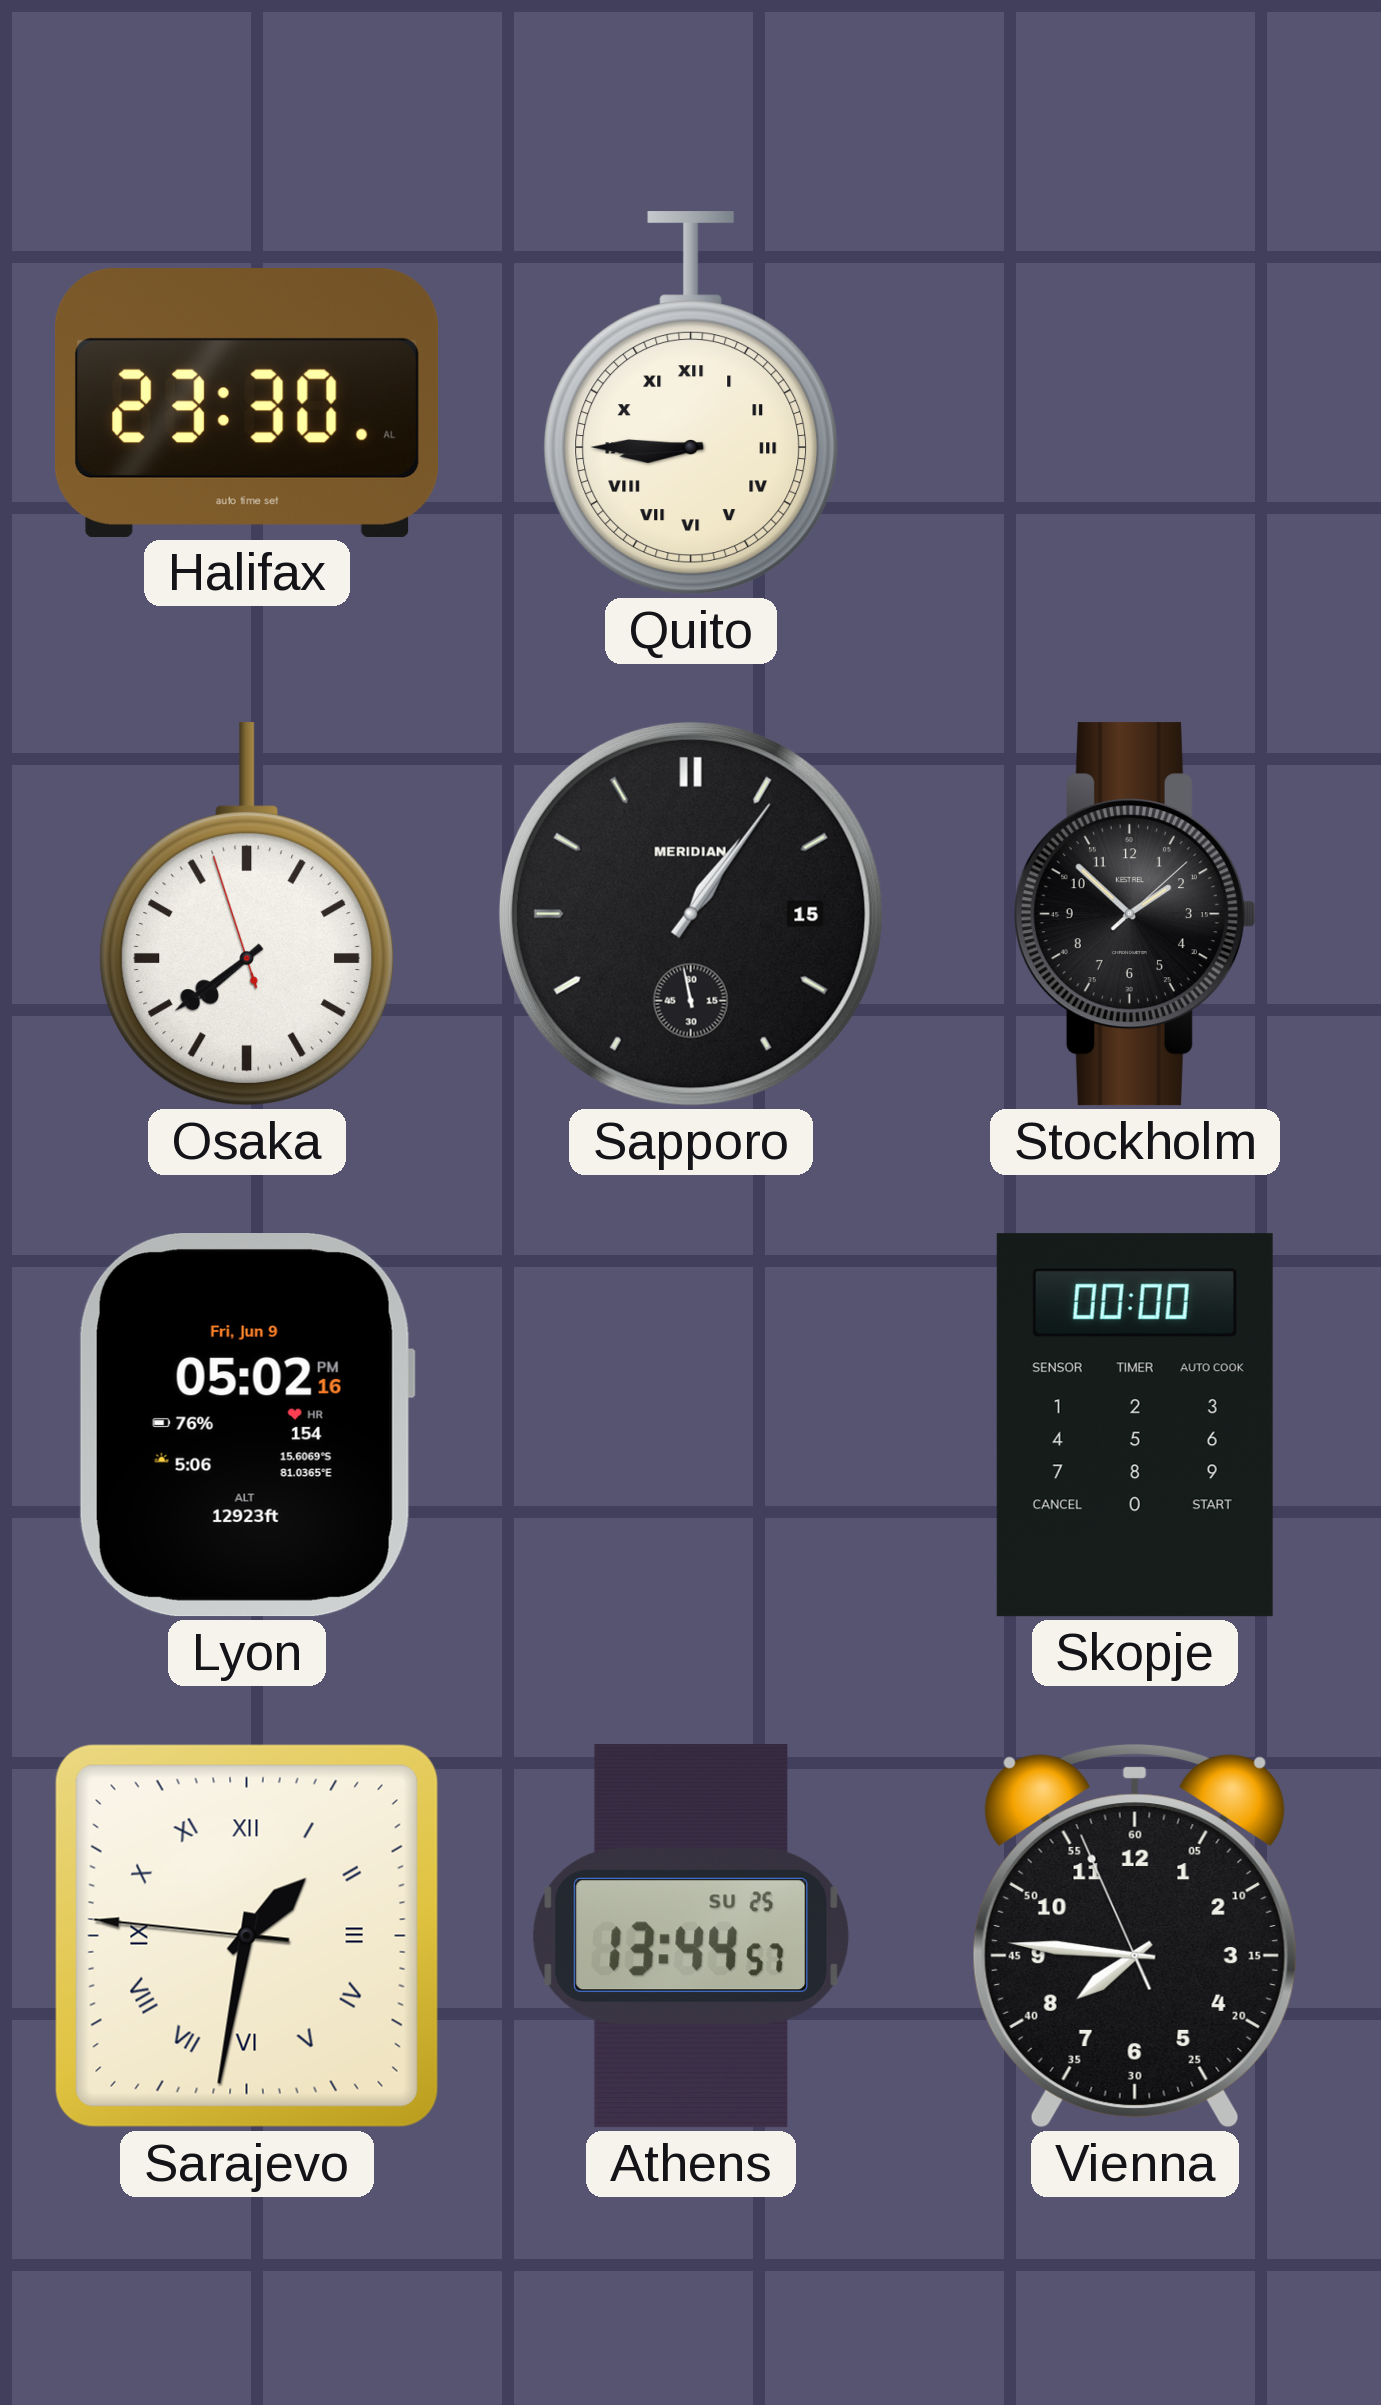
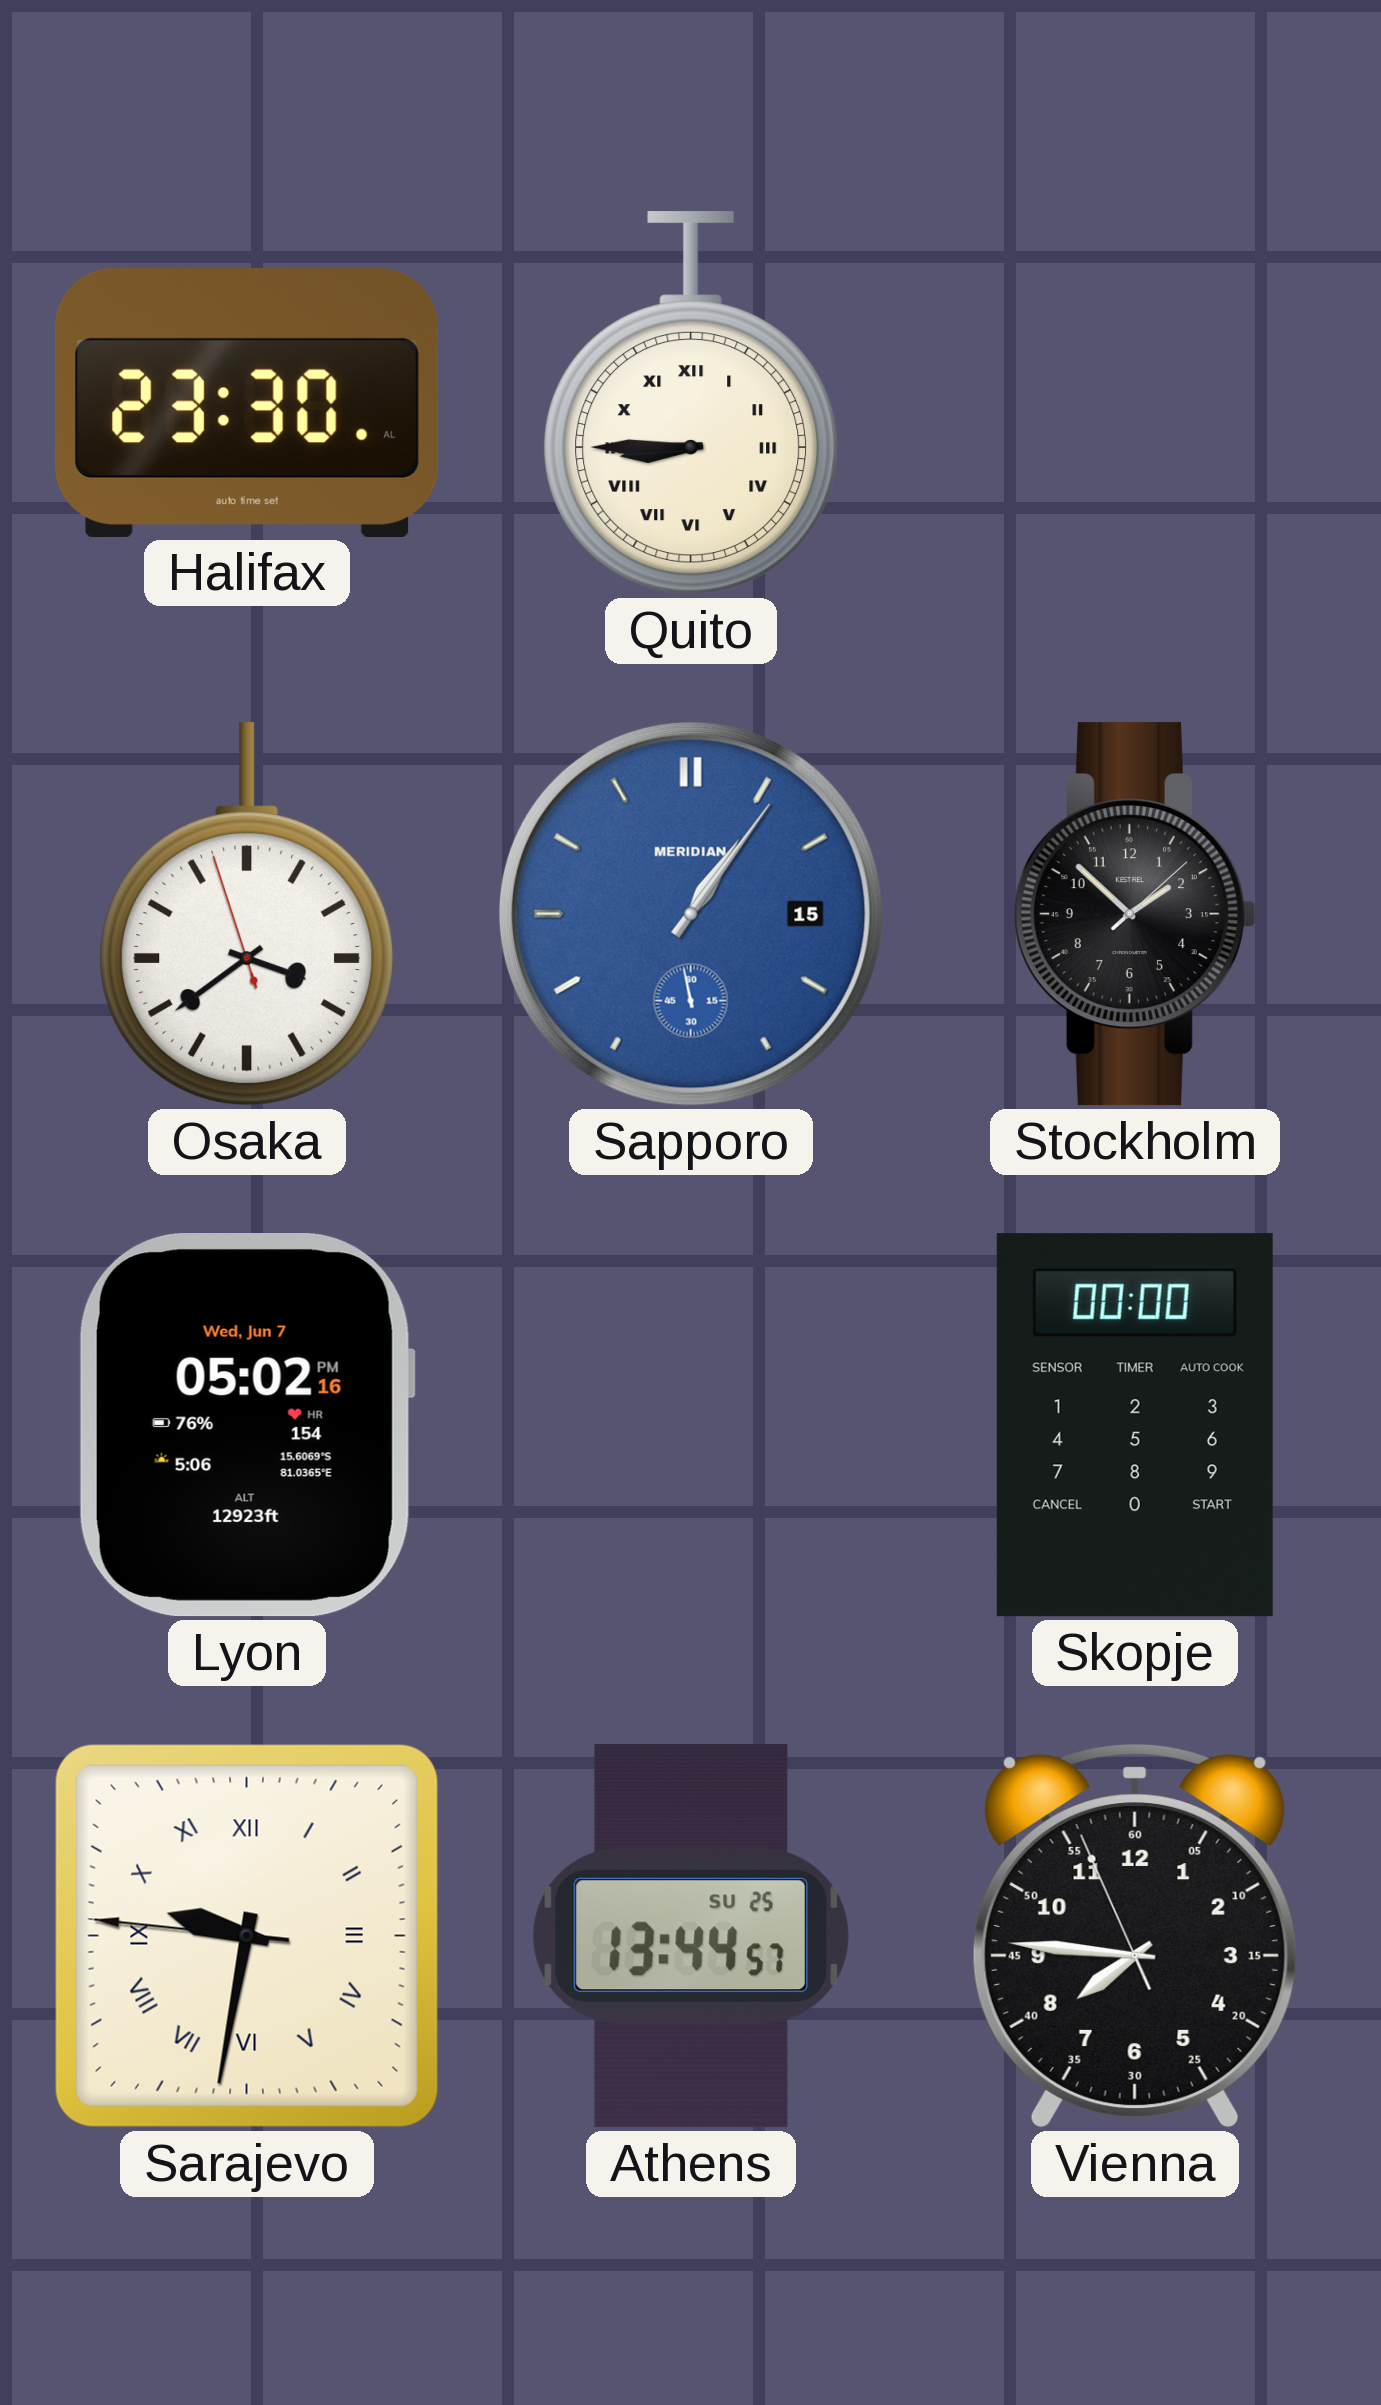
Osaka: 7:38 -> 3:38
Sapporo dial: black -> blue
Lyon date: Fri, Jun 9 -> Wed, Jun 7
Sarajevo: 1:31 -> 9:31
